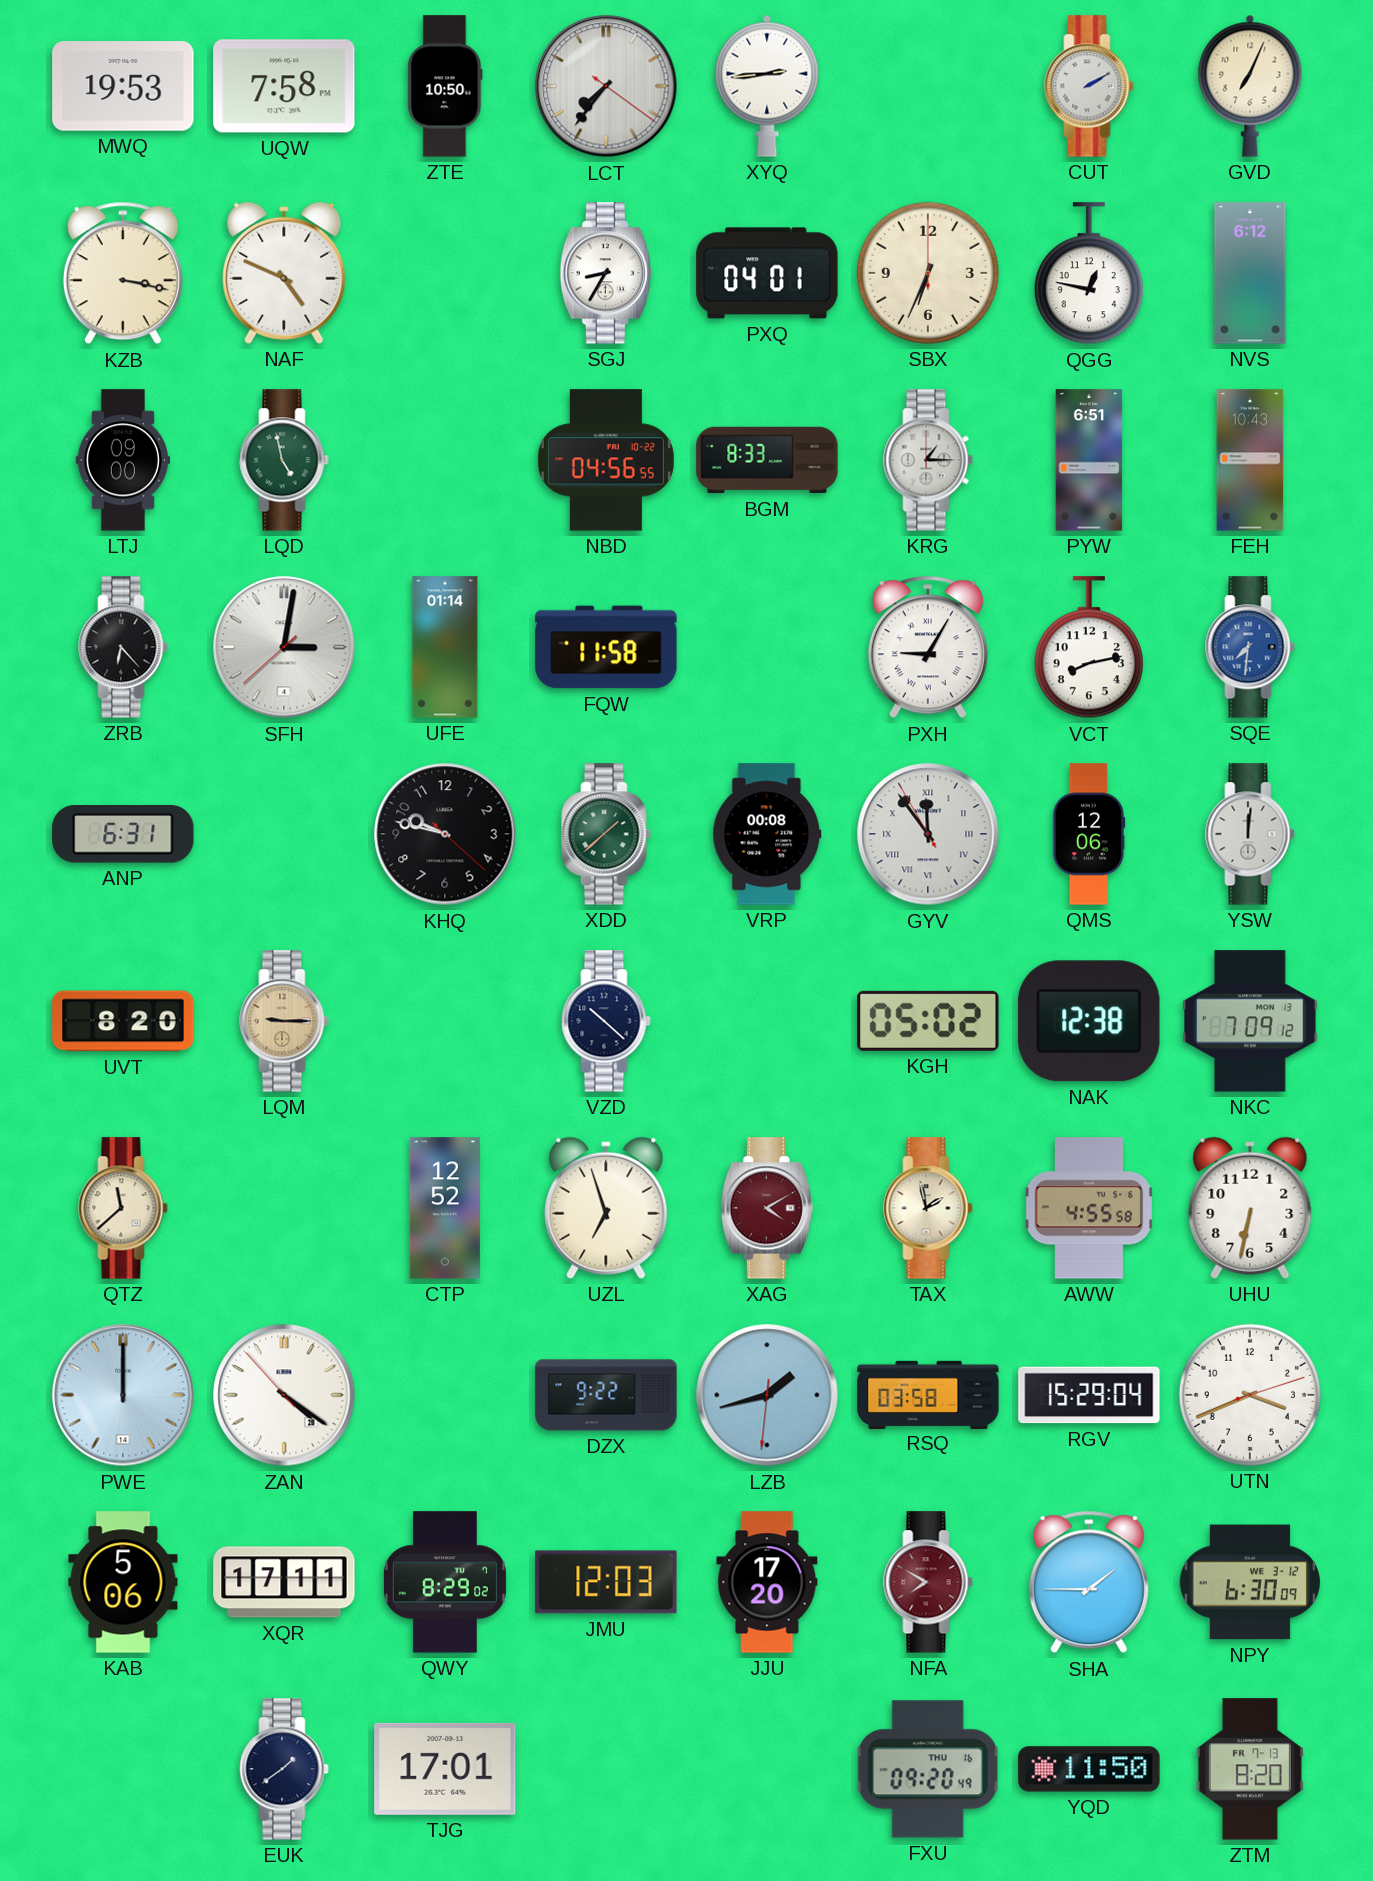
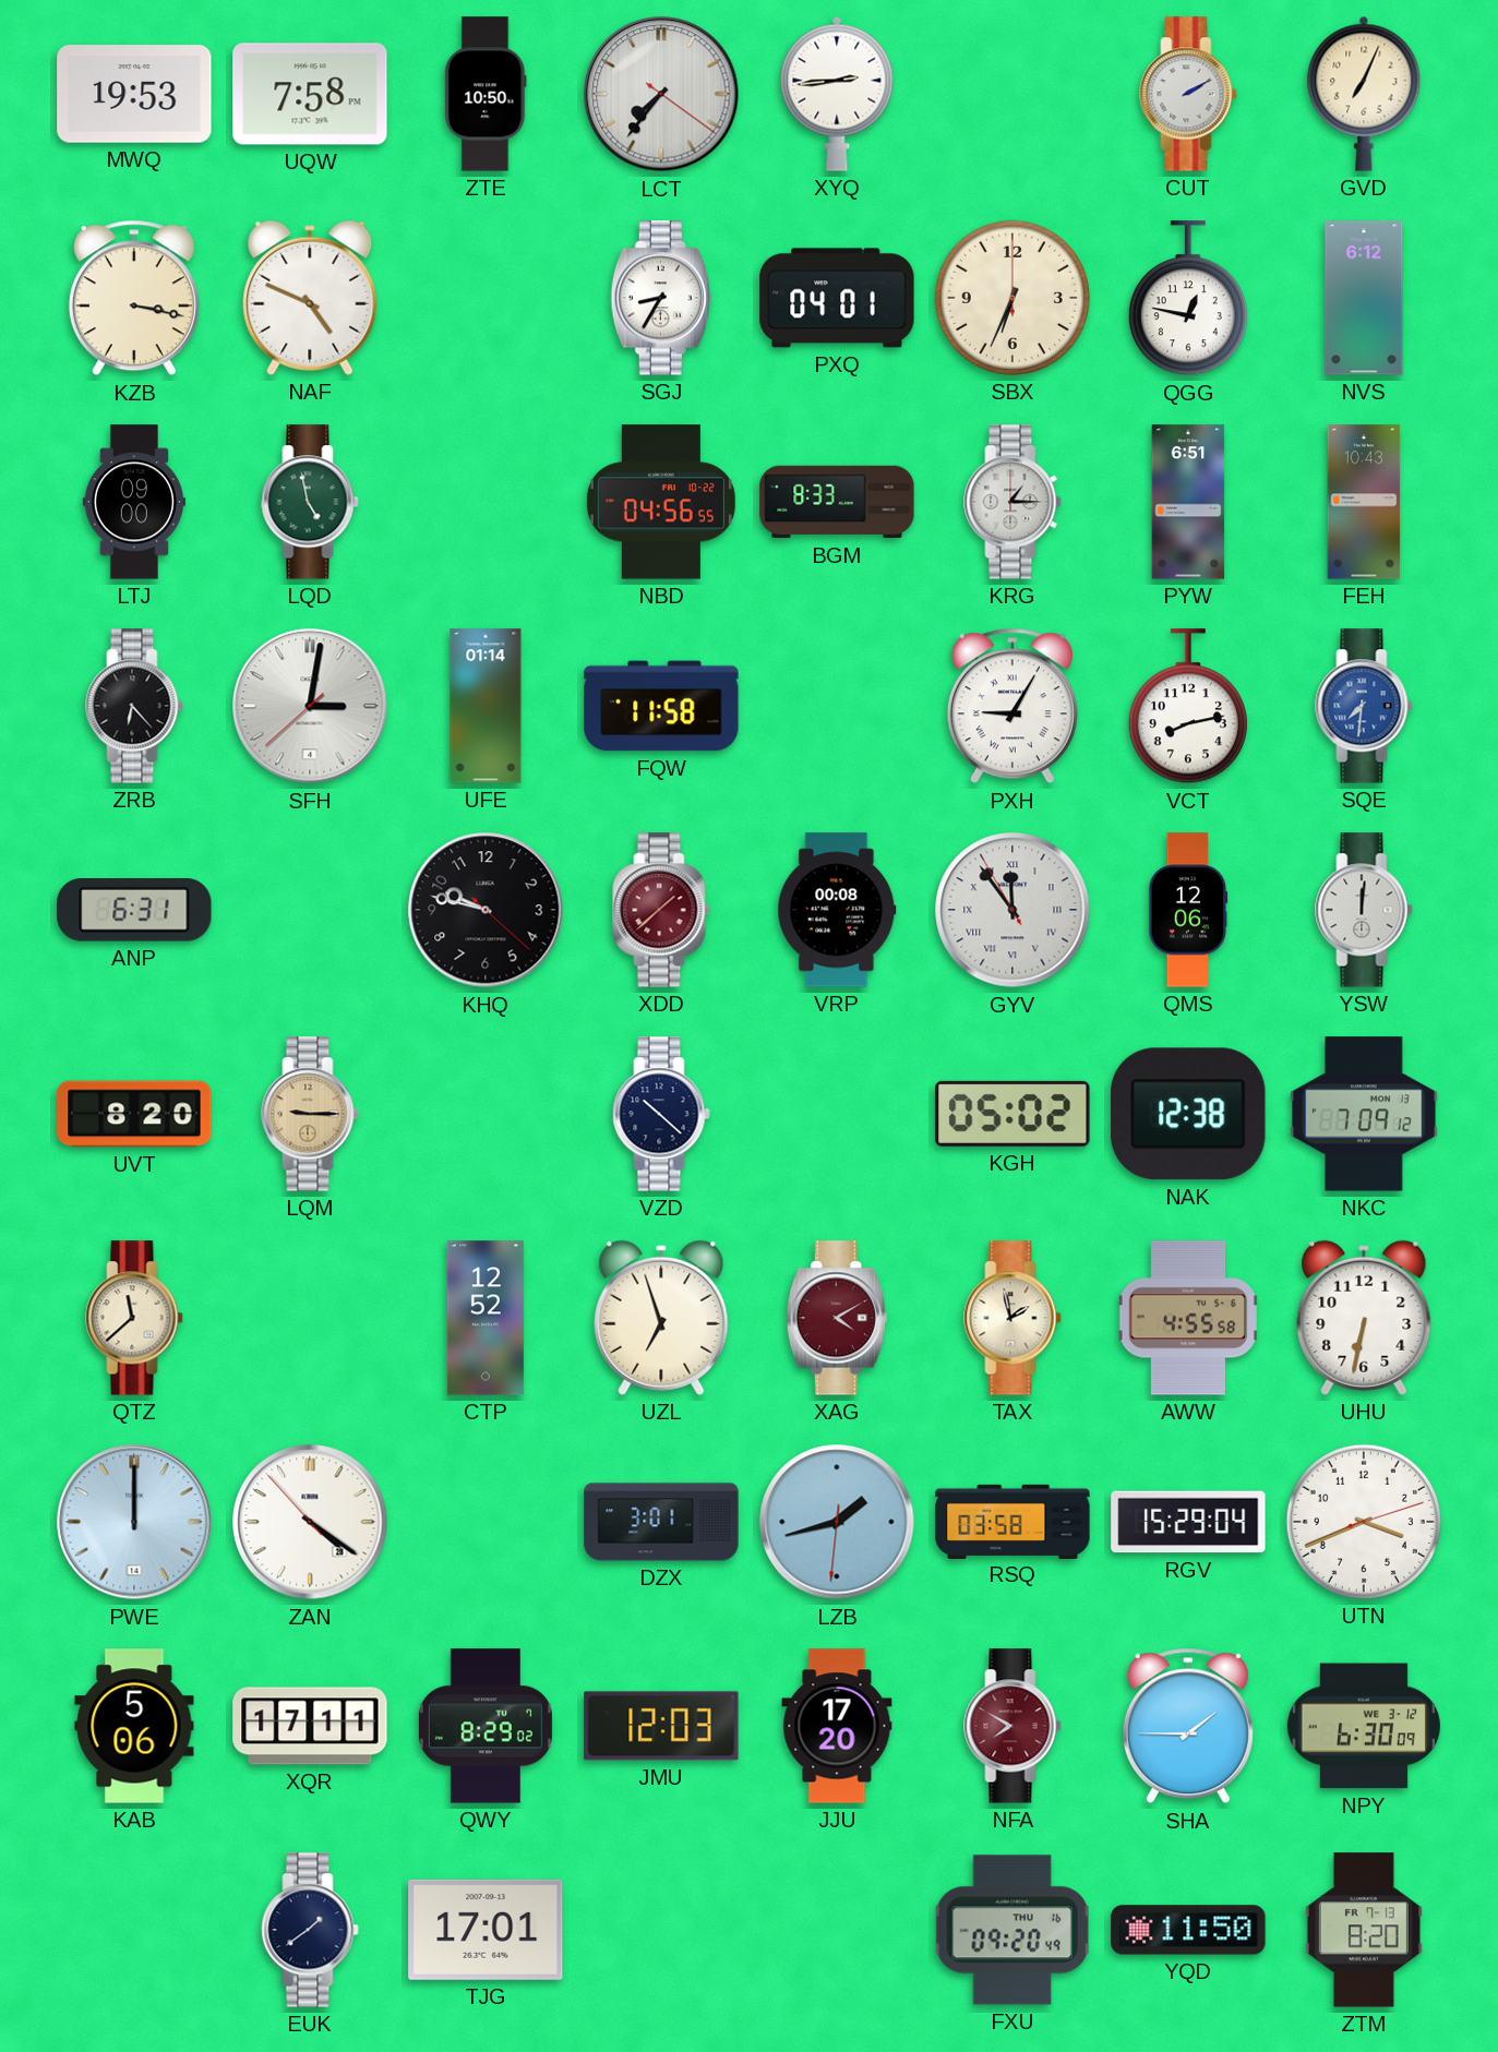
XDD dial: green -> burgundy
DZX: 9:22 -> 3:01
